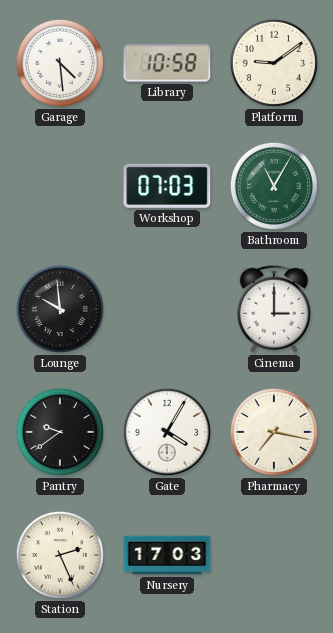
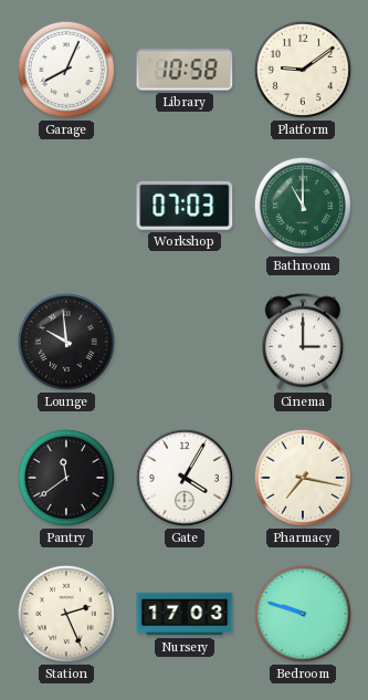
Garage: 4:29 -> 8:04
Bathroom: 11:05 -> 11:00
Pantry: 9:39 -> 11:39
Bedroom: none -> 9:48
